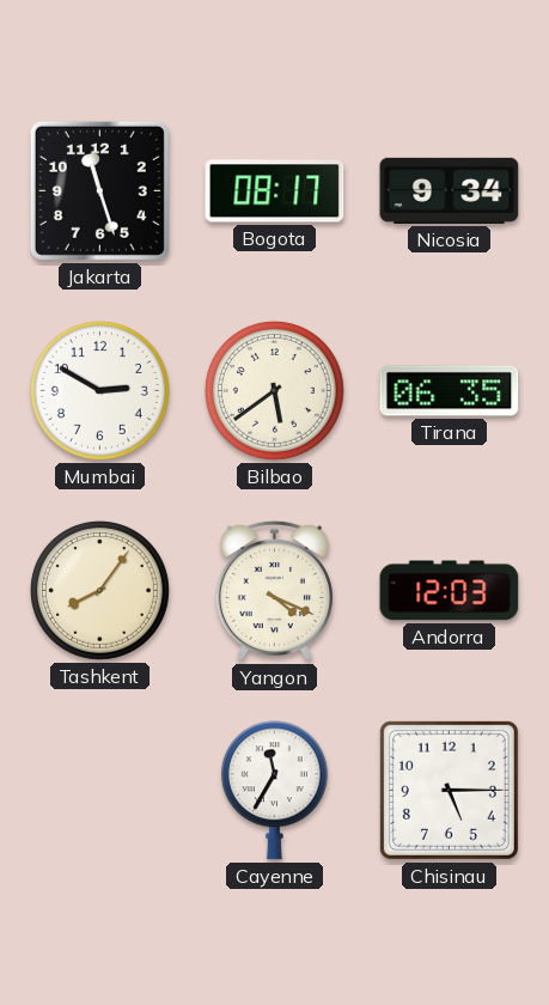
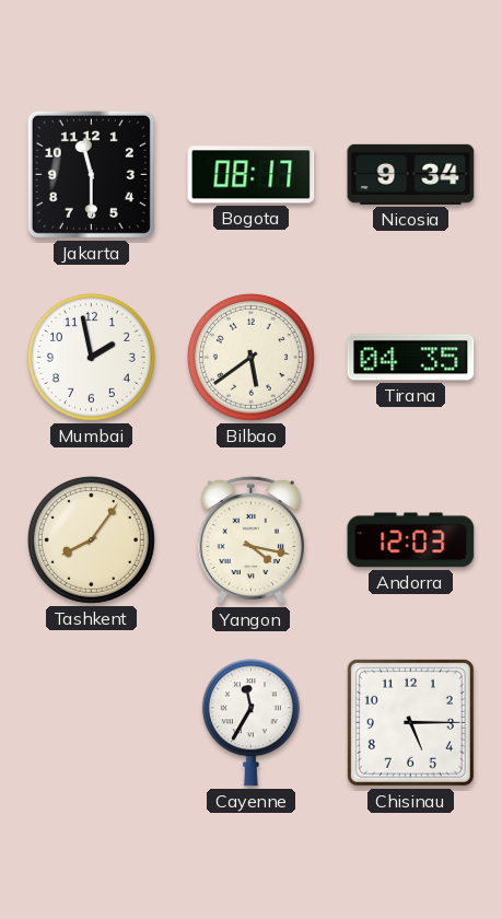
Jakarta: 11:27 -> 11:30
Mumbai: 2:50 -> 1:58
Tirana: 06:35 -> 04:35
Yangon: 4:19 -> 4:17
